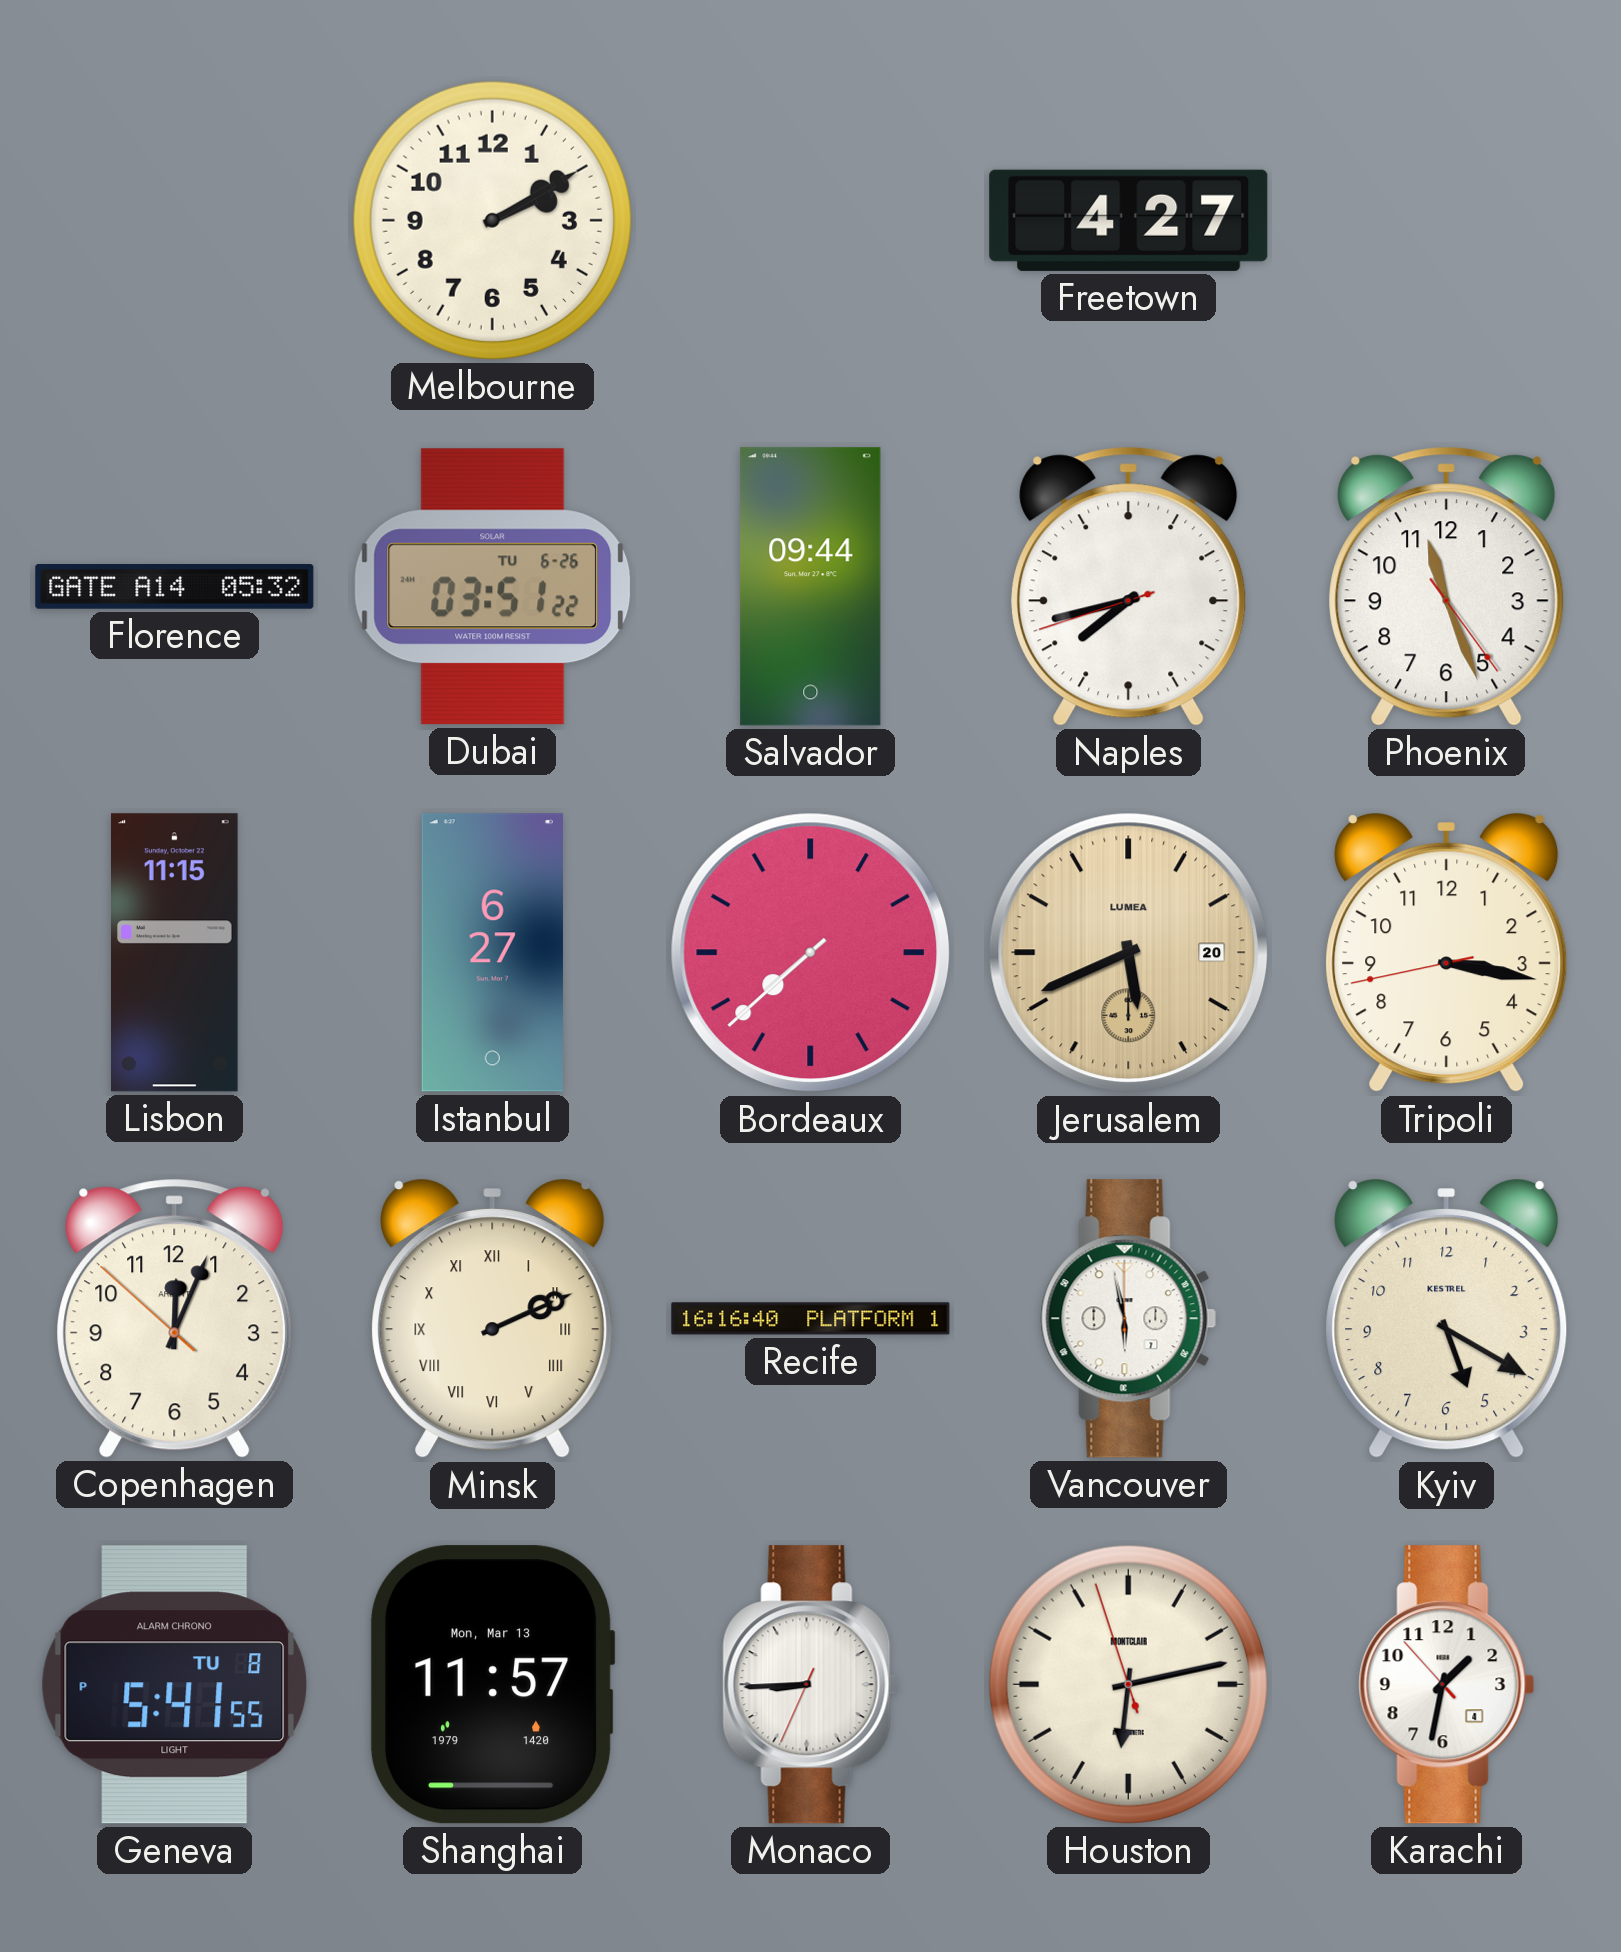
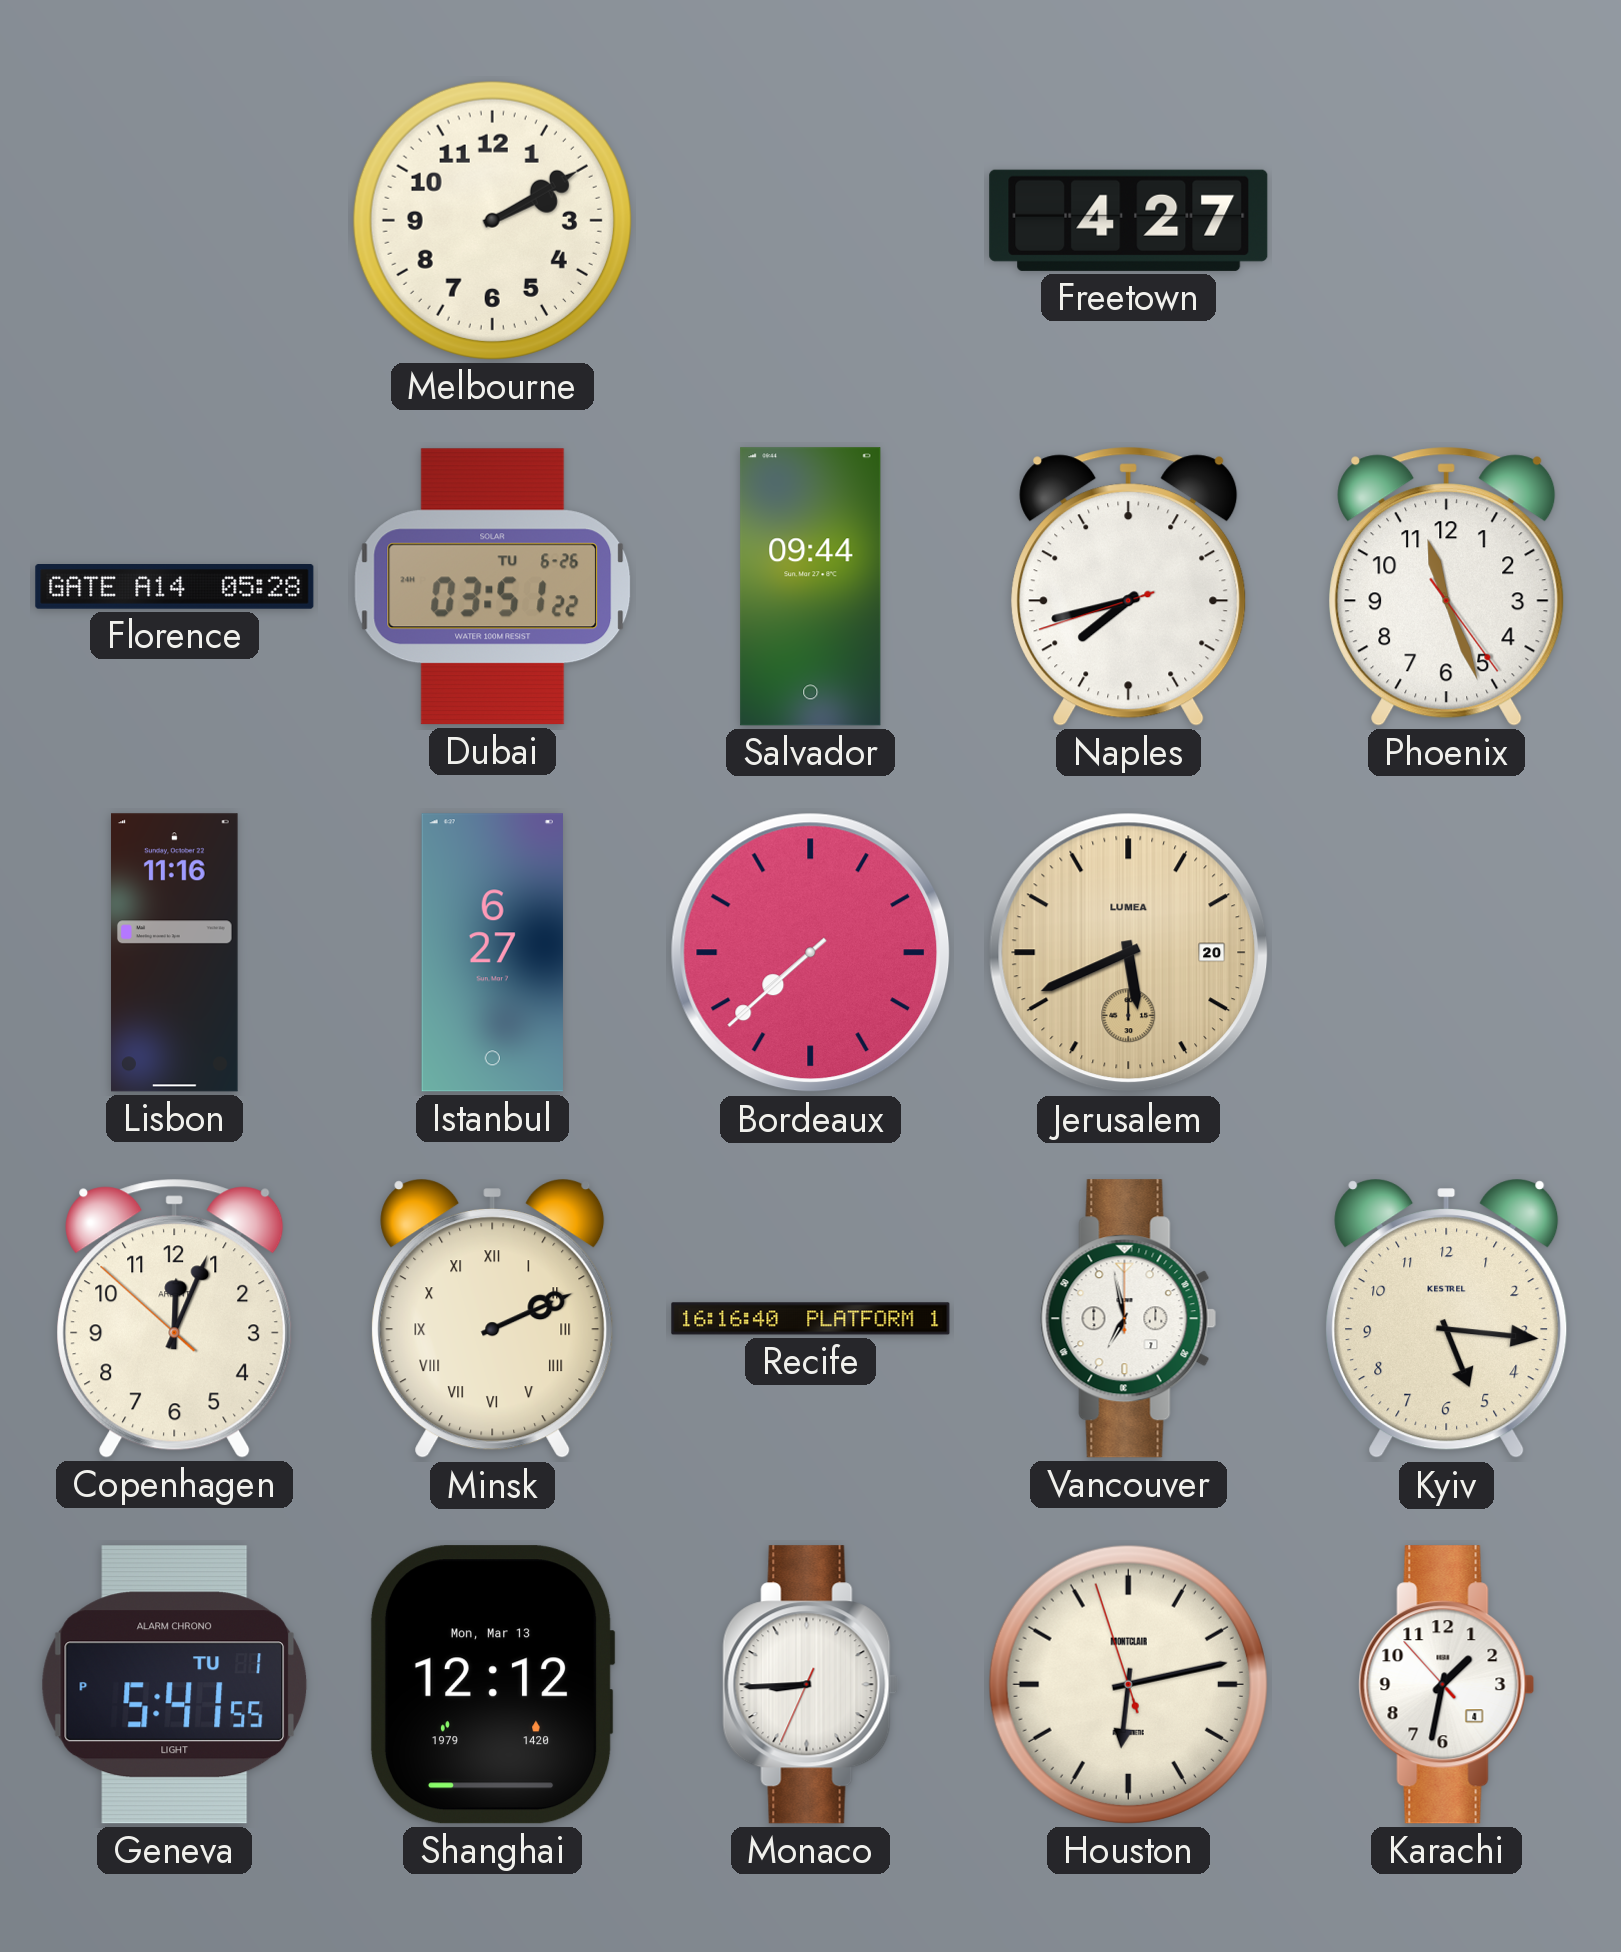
Florence: 05:32 -> 05:28
Lisbon: 11:15 -> 11:16
Tripoli: 3:16 -> none
Vancouver: 5:58 -> 6:58
Kyiv: 5:20 -> 5:16
Geneva date: TU 8 -> TU 1
Shanghai: 11:57 -> 12:12
